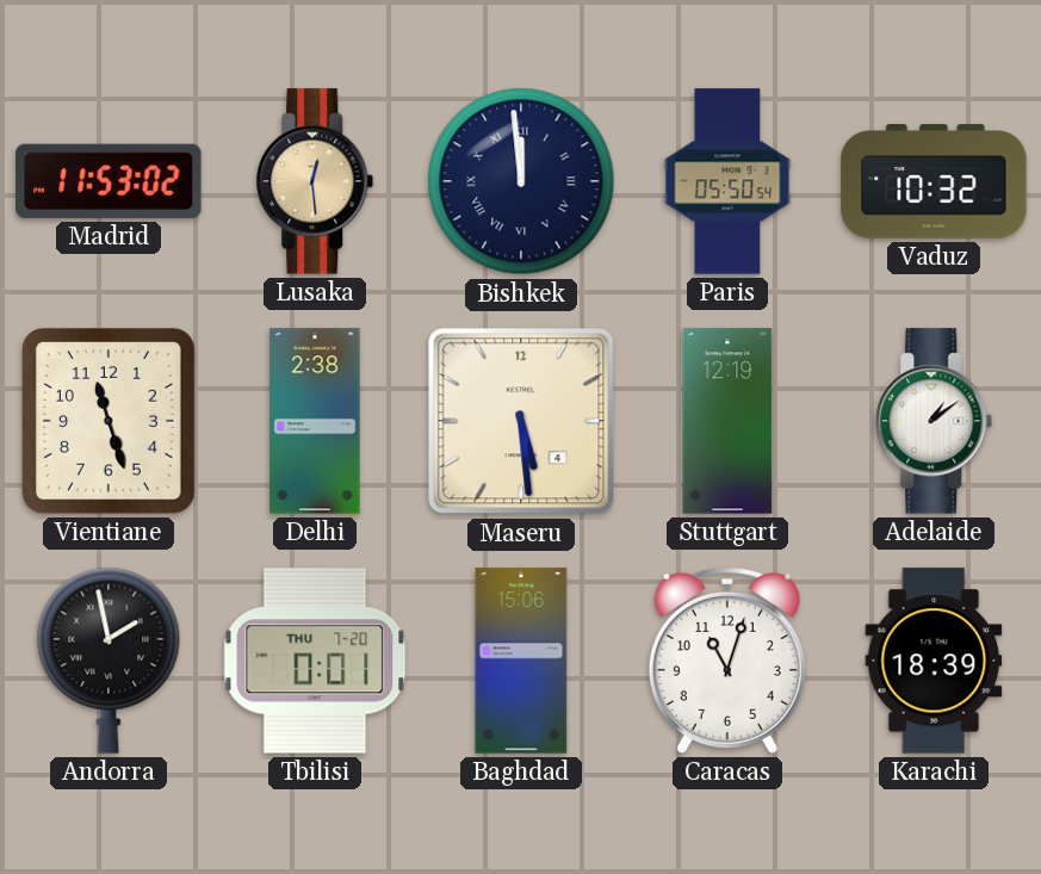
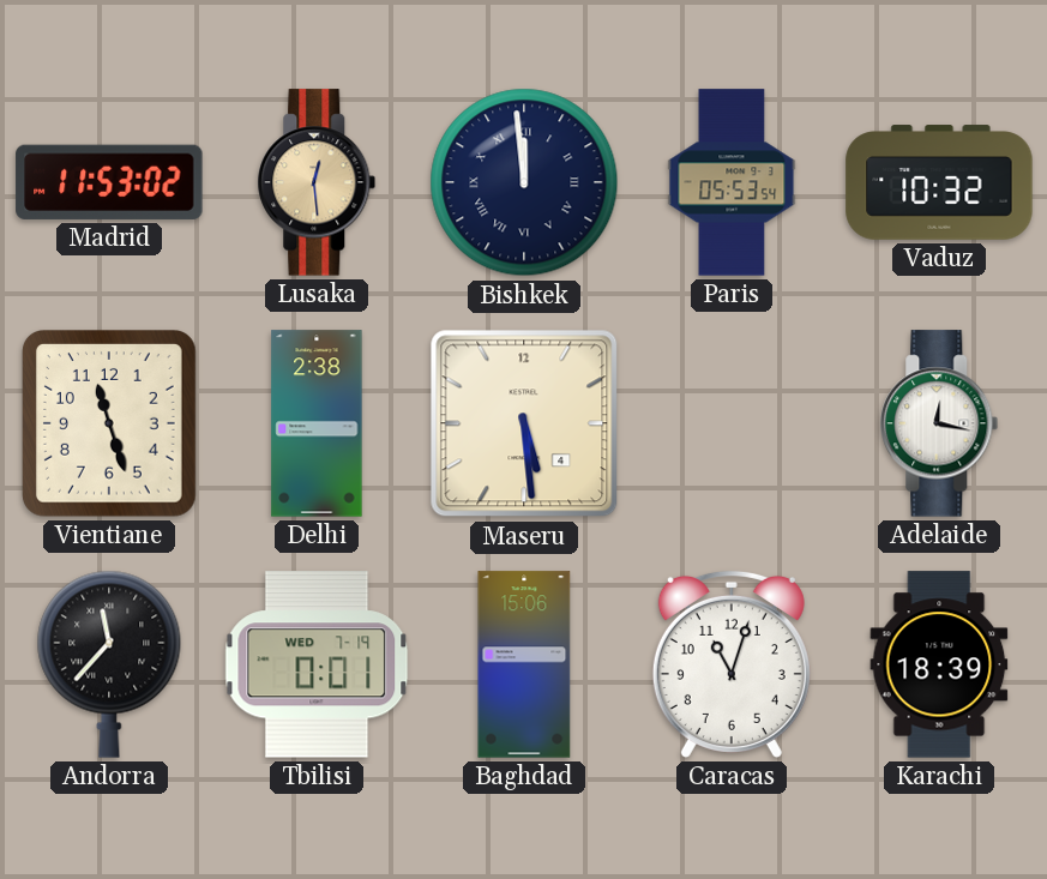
Paris: 05:50 -> 05:53
Stuttgart: 12:19 -> none
Adelaide: 1:09 -> 12:17
Andorra: 1:58 -> 11:37
Tbilisi date: THU 7-20 -> WED 7-19
